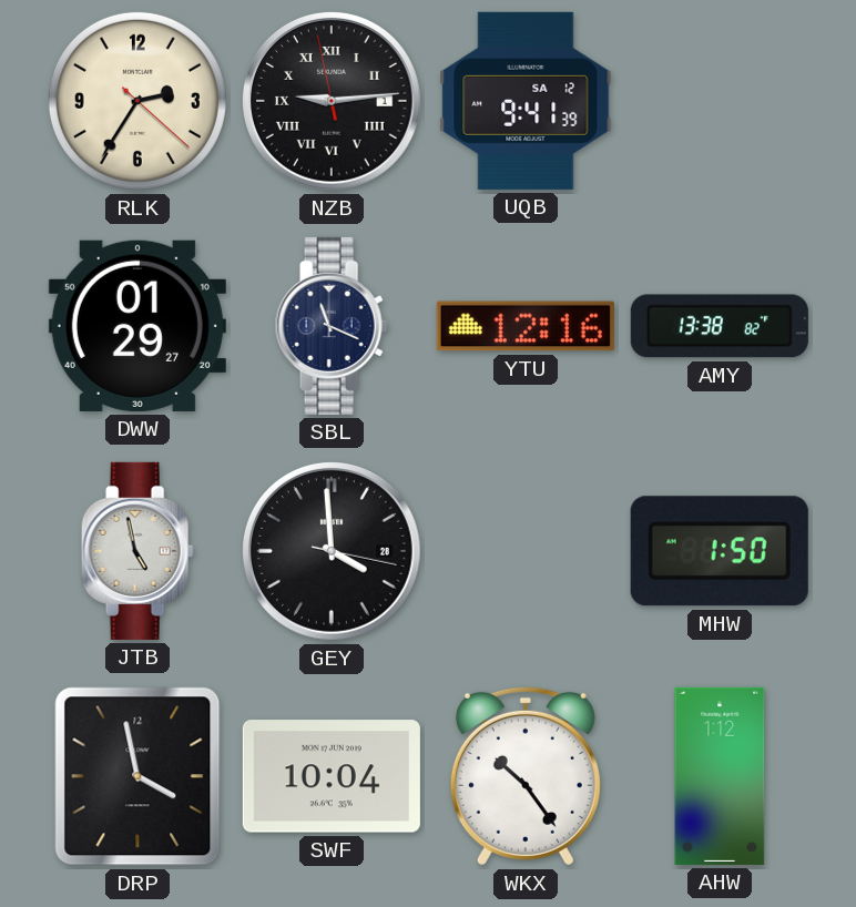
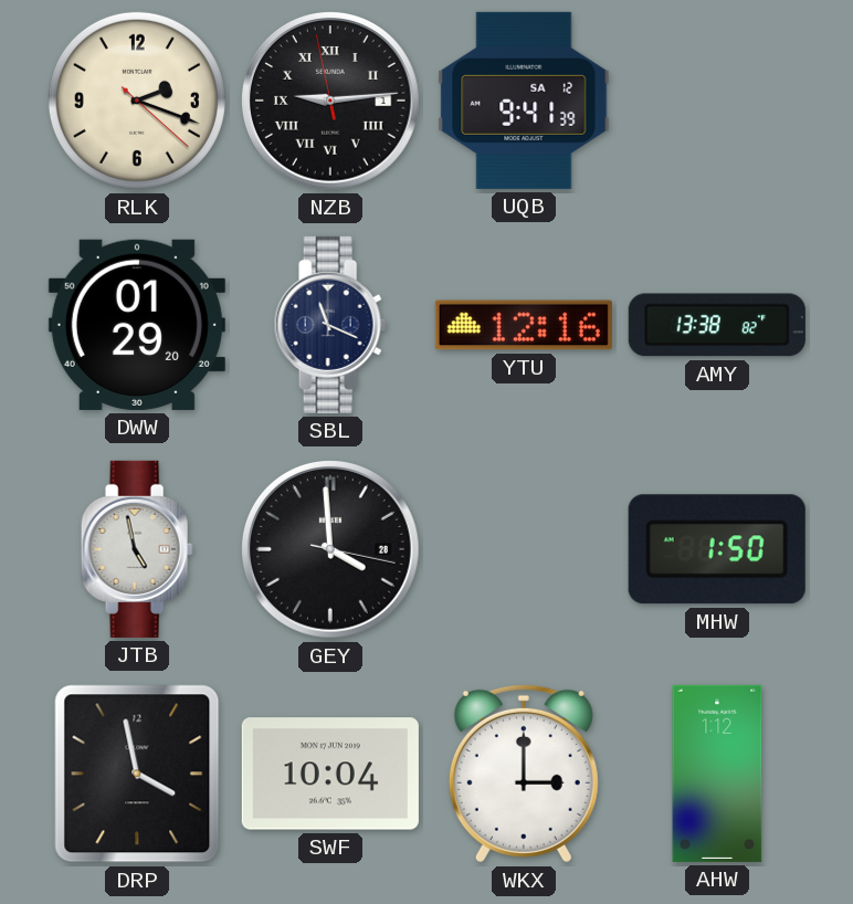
RLK: 2:35 -> 2:18
DWW: 01:29:27 -> 01:29:20
WKX: 10:24 -> 3:00
